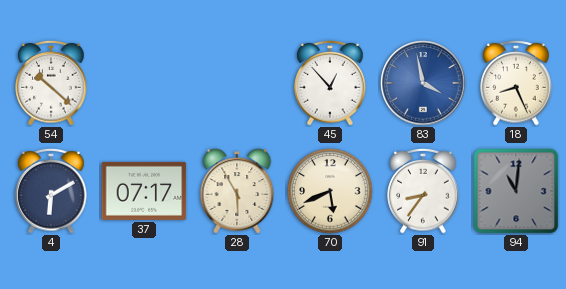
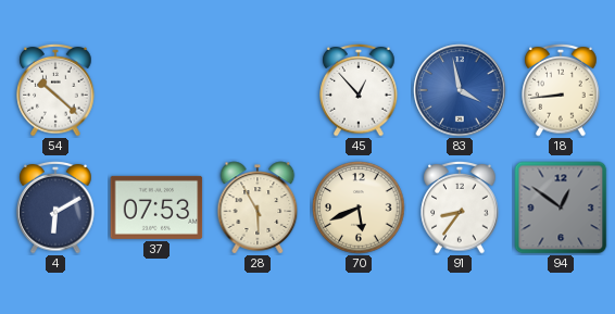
18: 8:26 -> 8:44
37: 07:17 -> 07:53
94: 11:01 -> 12:51
